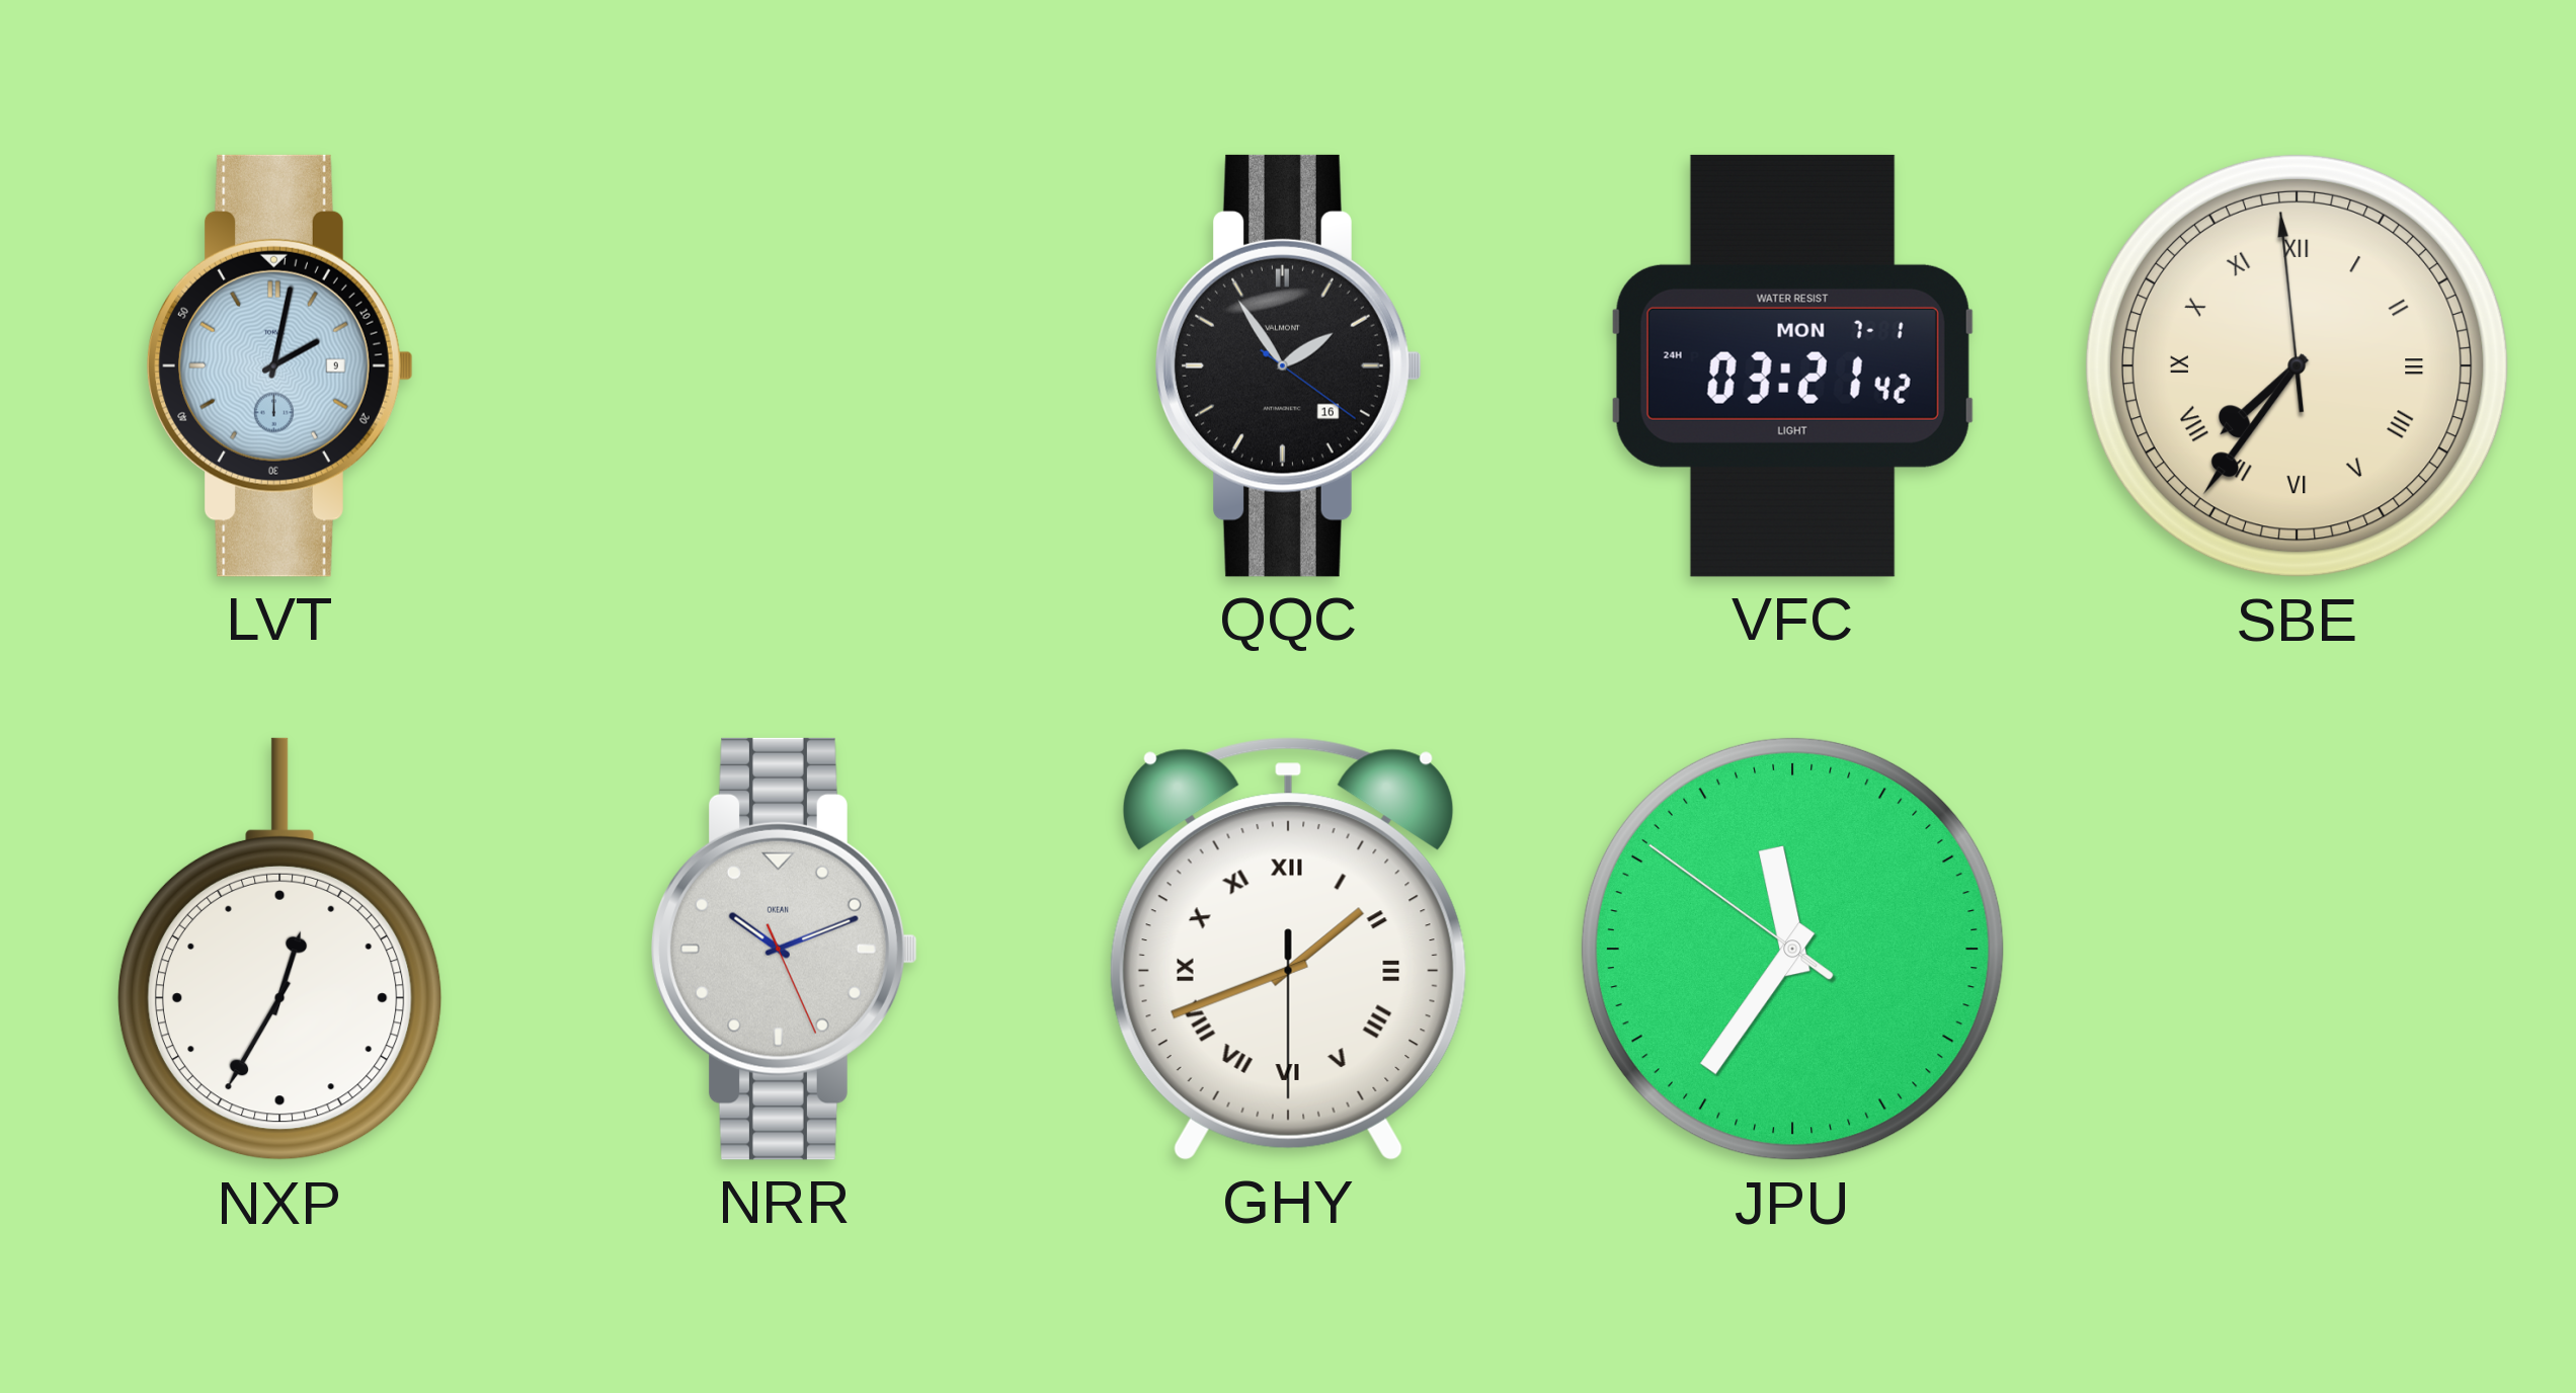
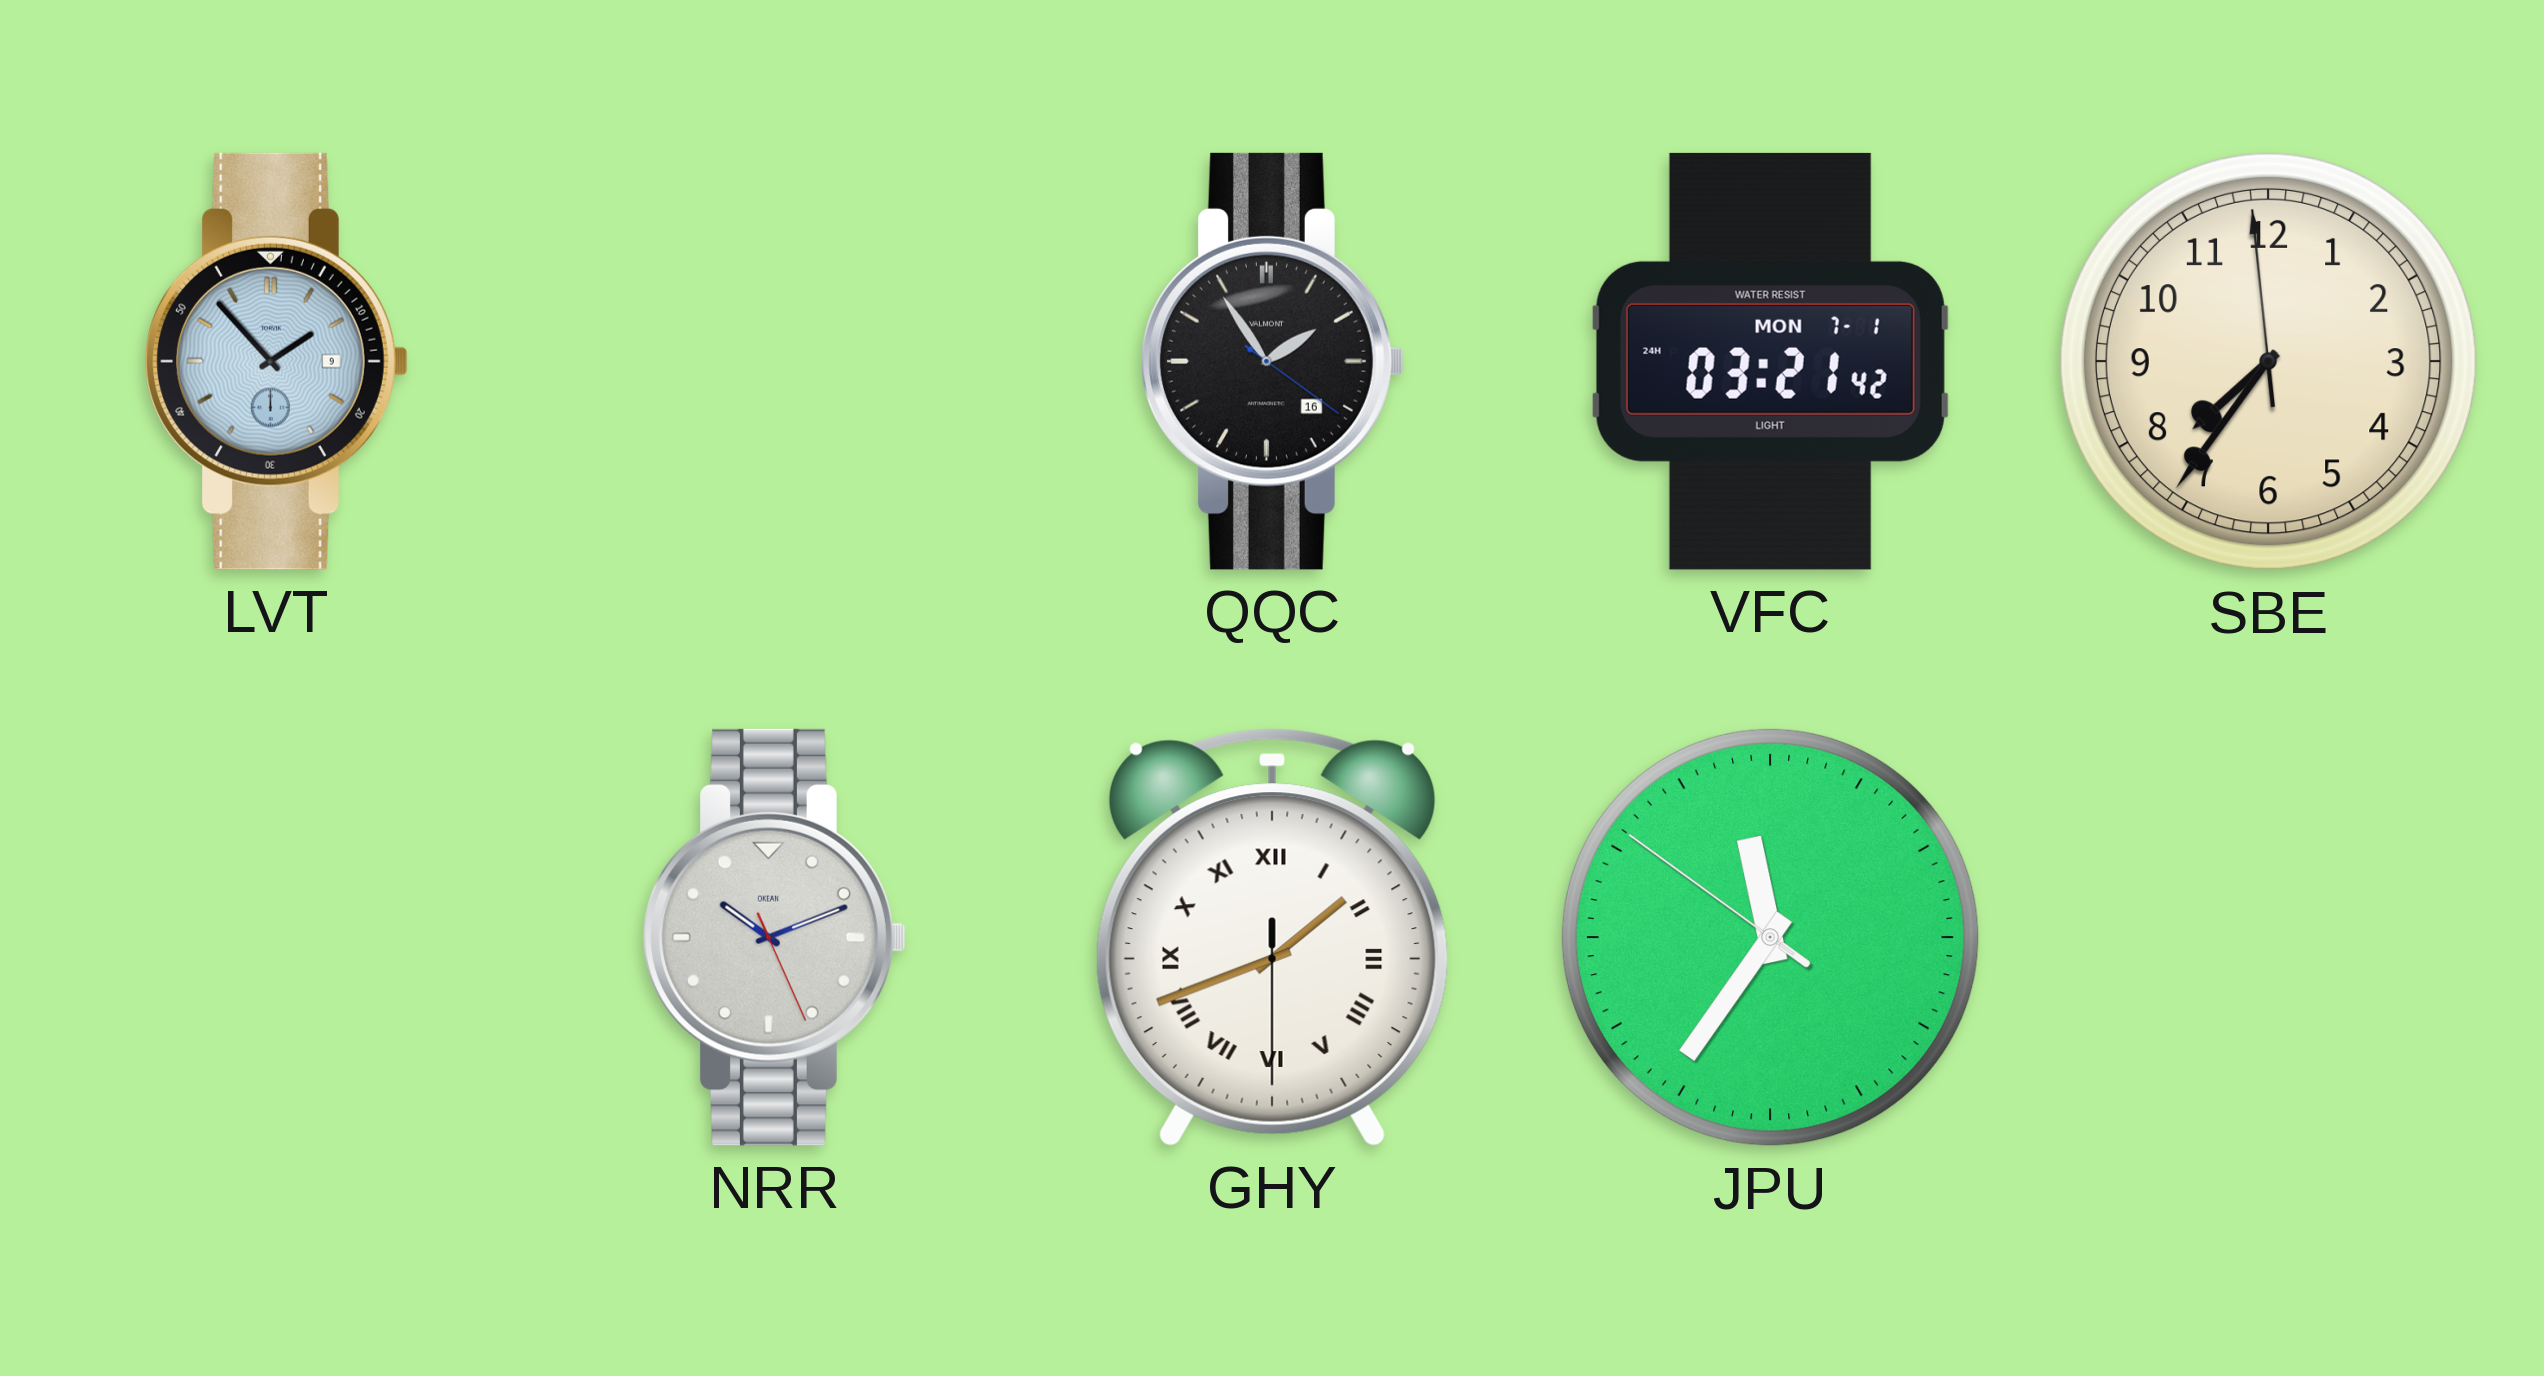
LVT: 2:02 -> 1:53
SBE numerals: Roman -> Arabic
NXP: 12:35 -> none
